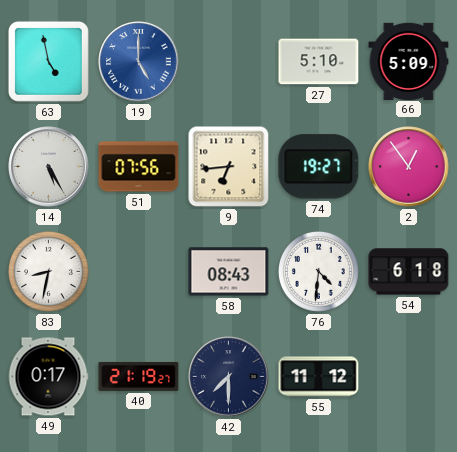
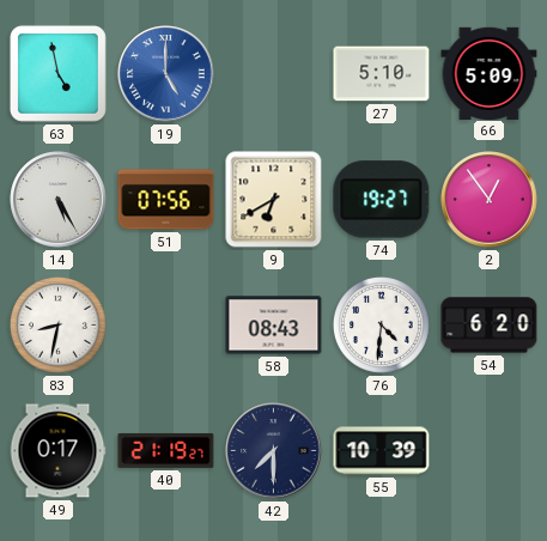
9: 6:44 -> 6:40
54: 6:18 -> 6:20
55: 11:12 -> 10:39
